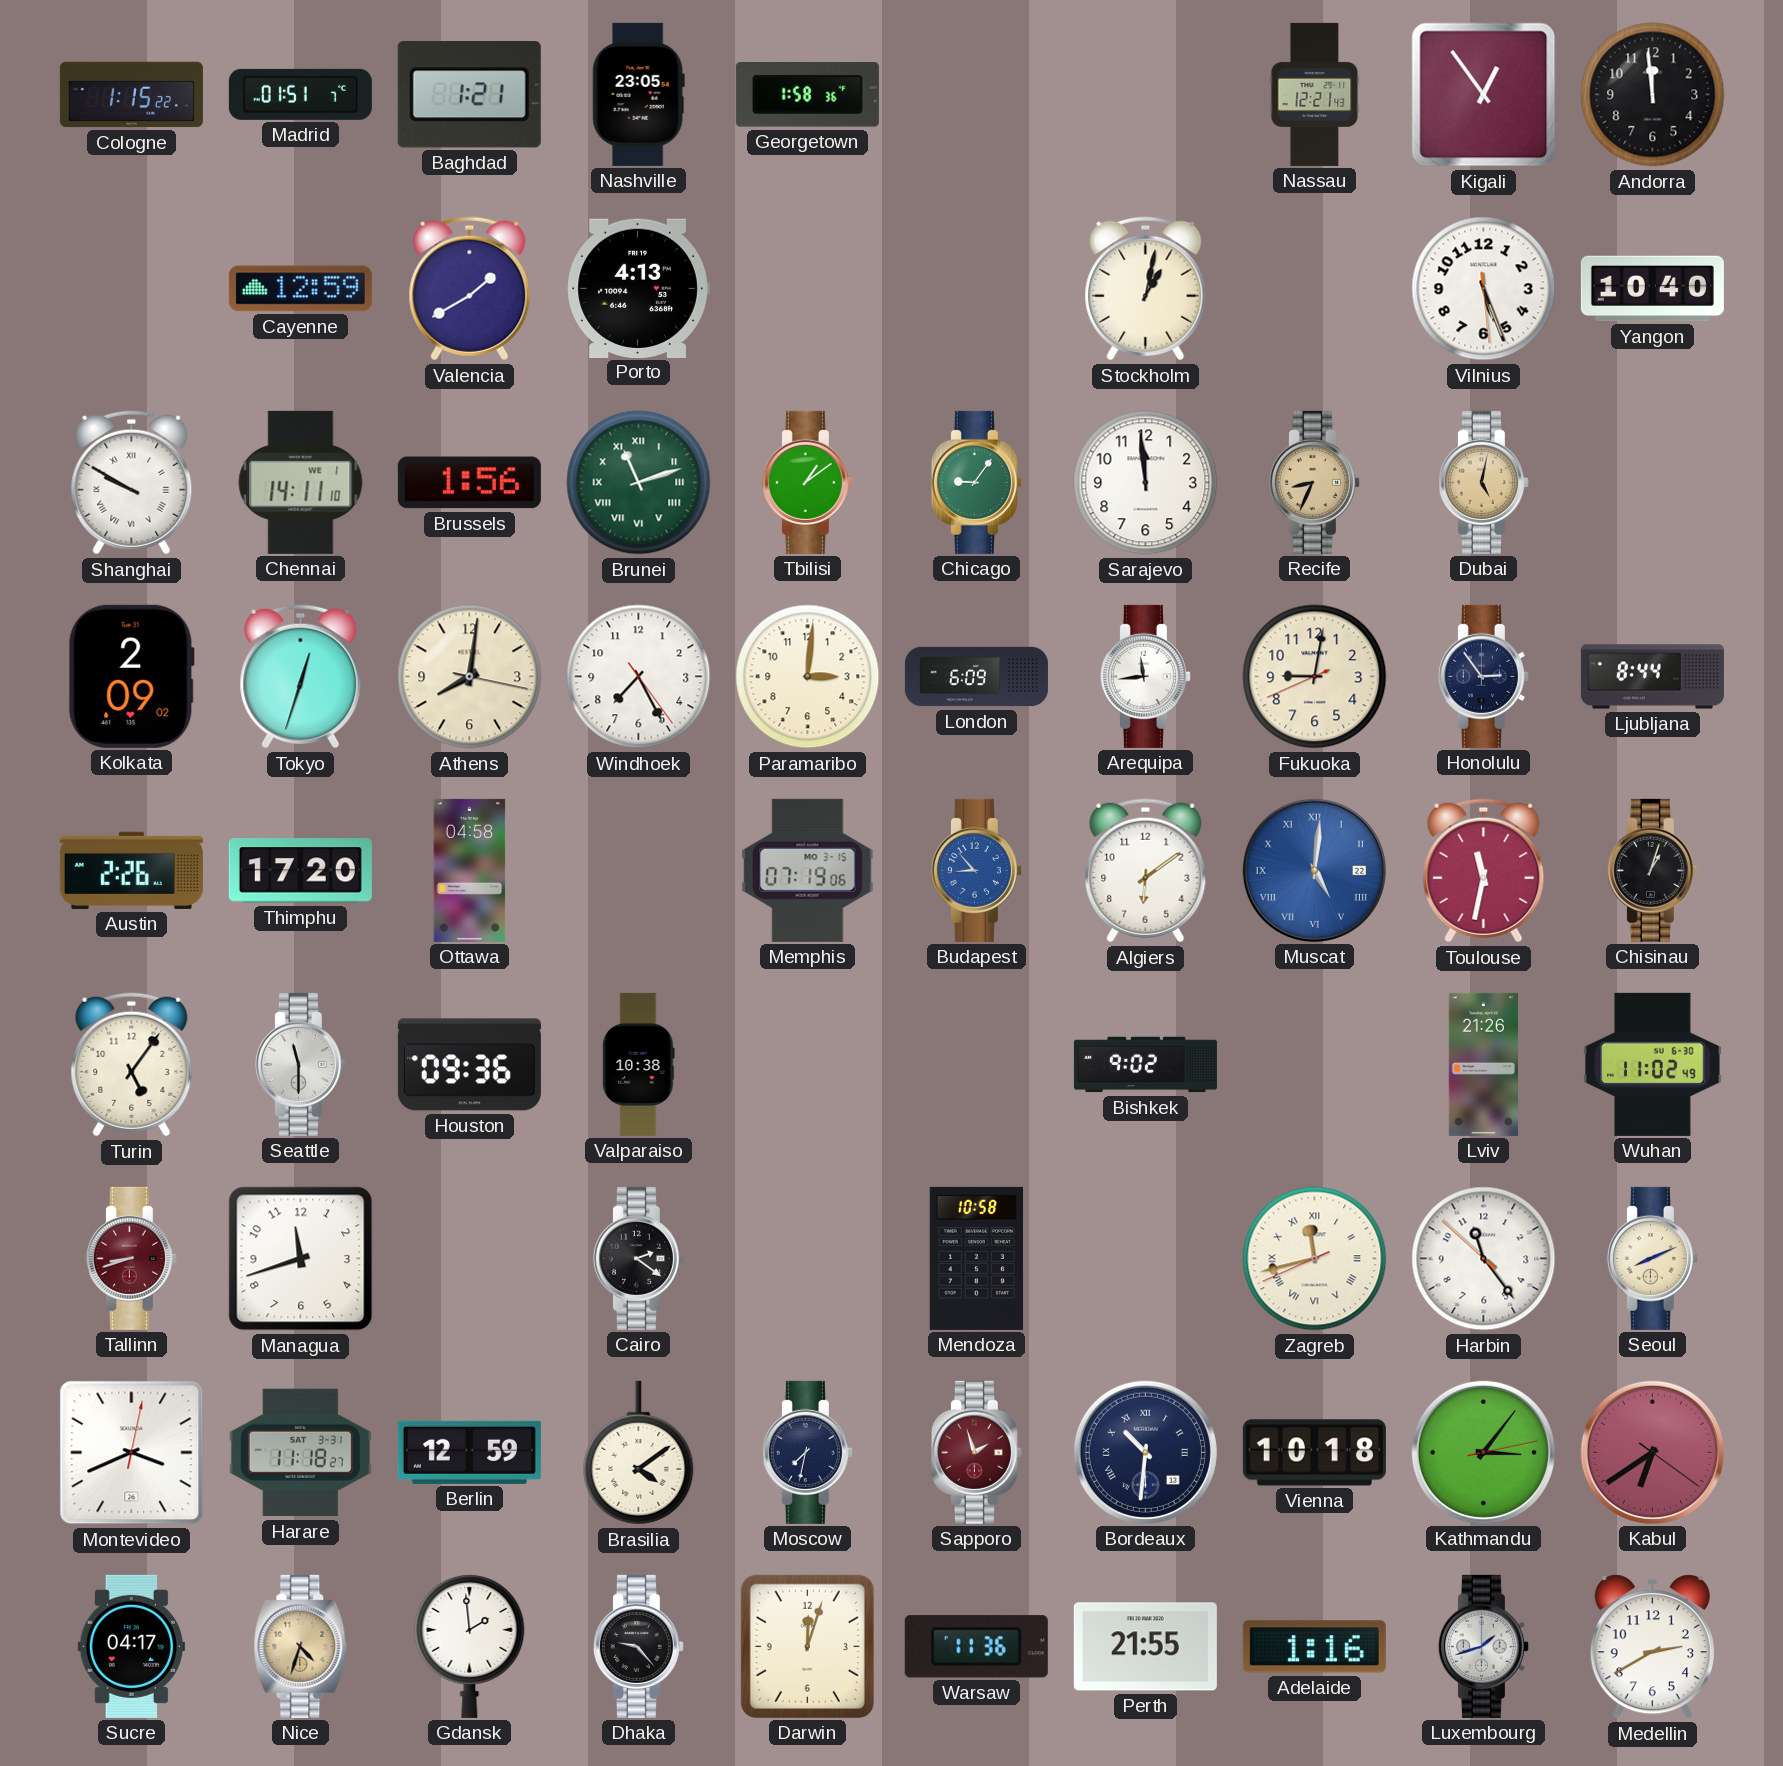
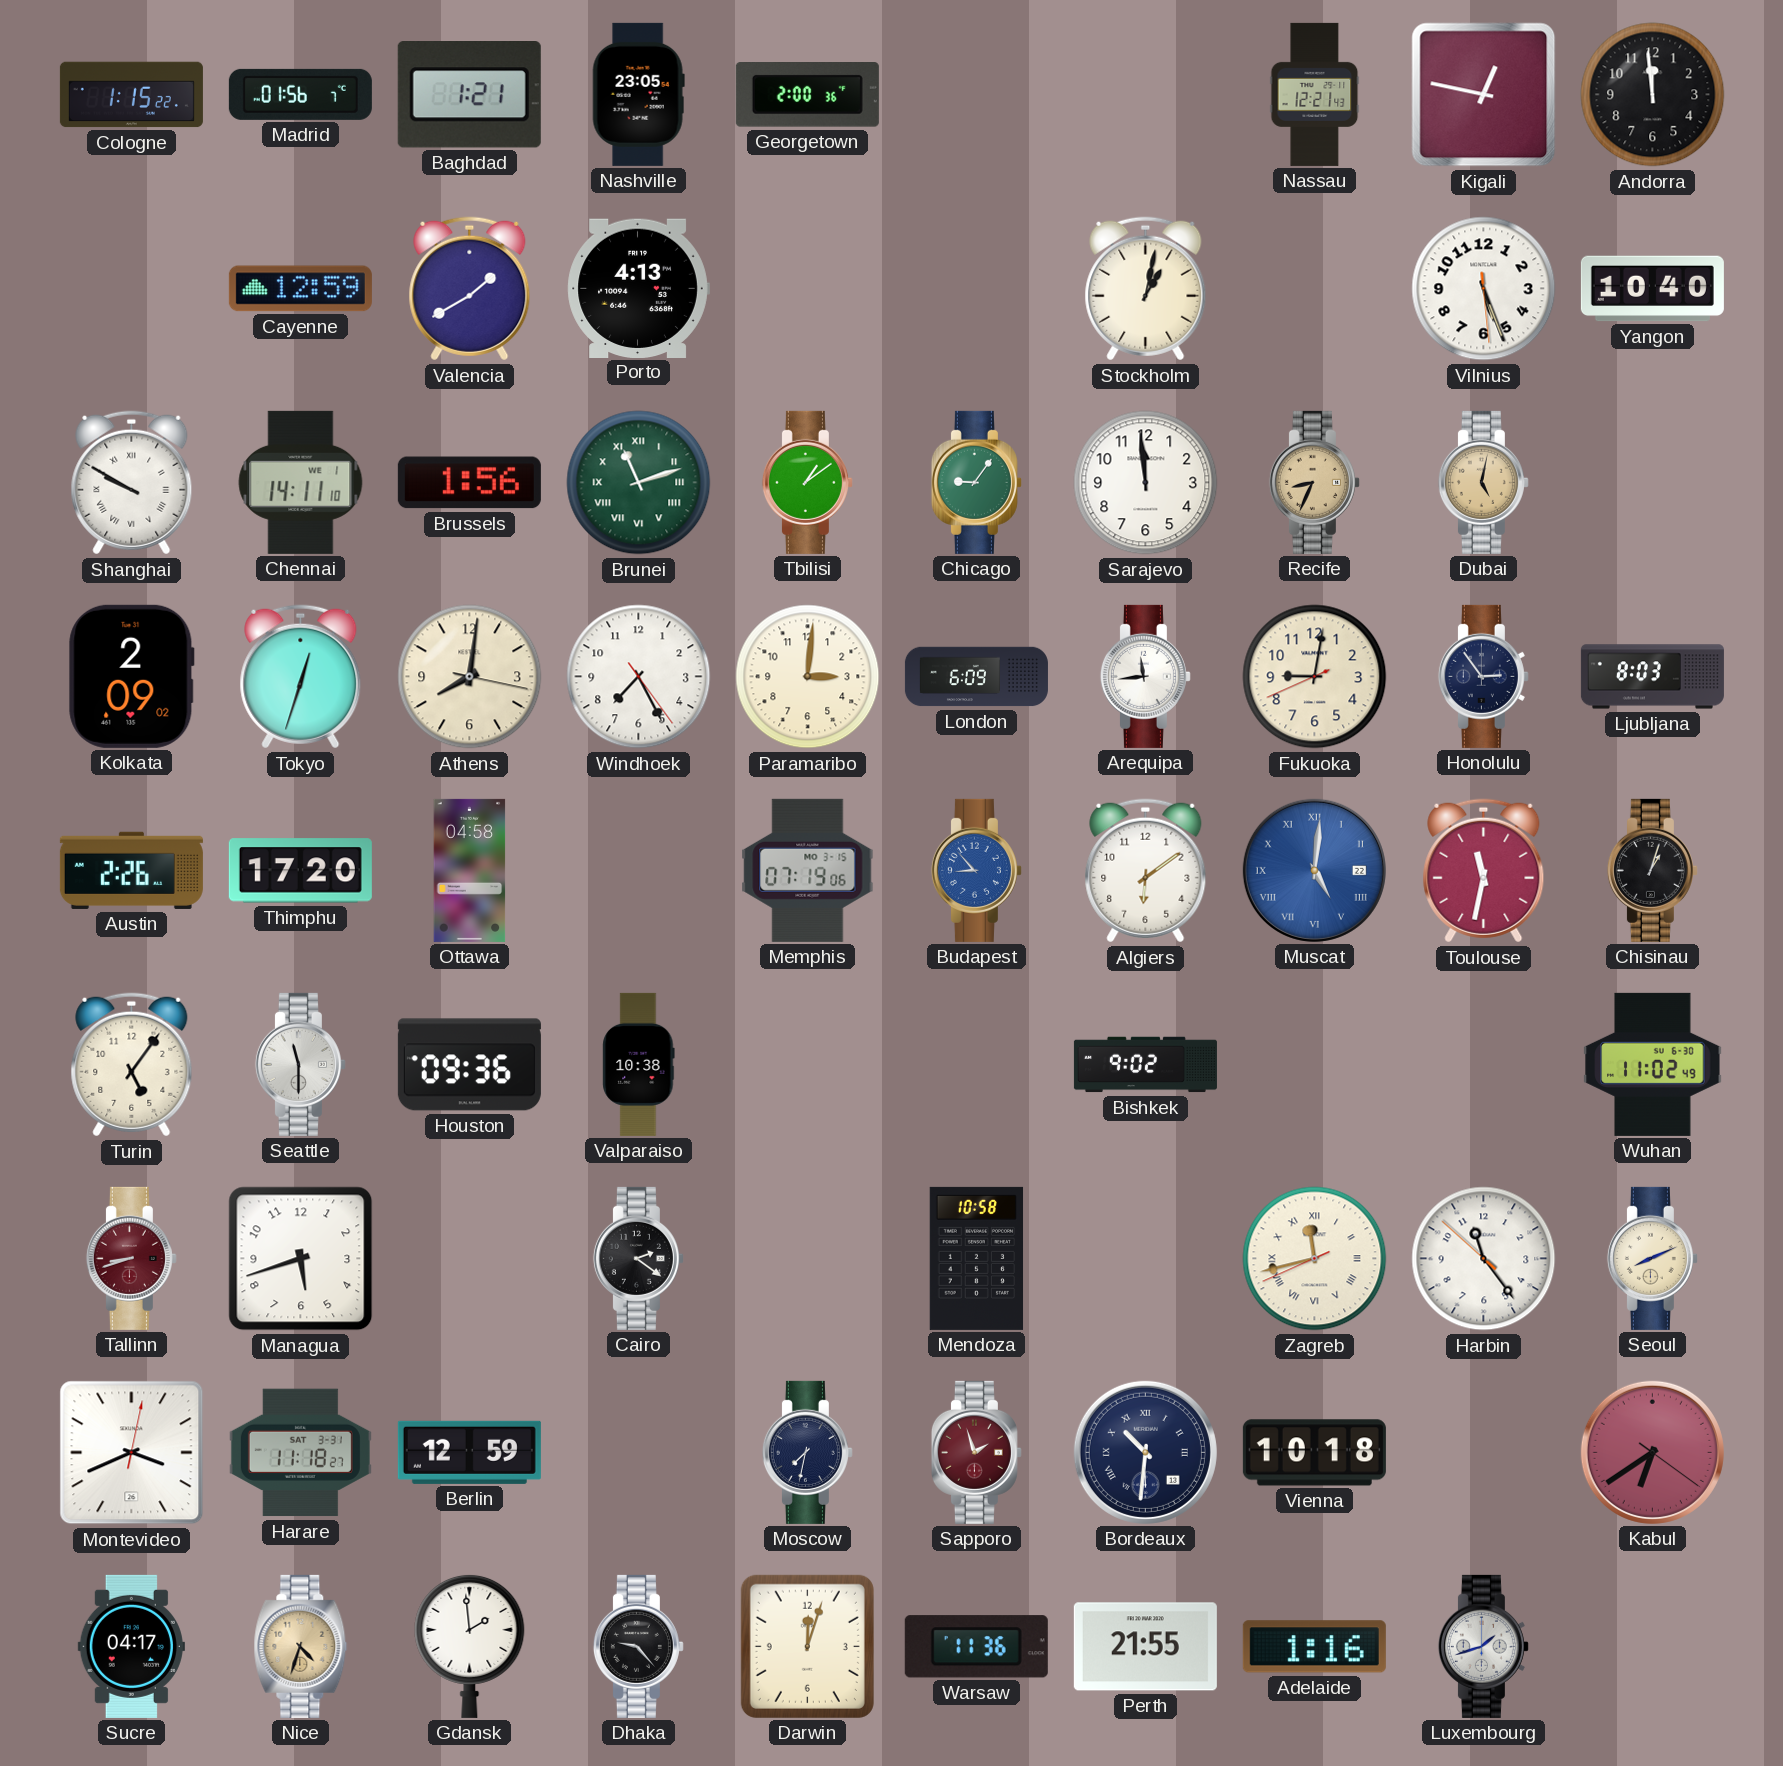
Madrid: 01:51 -> 01:56
Georgetown: 1:58 -> 2:00
Kigali: 12:54 -> 12:47
Ljubljana: 8:44 -> 8:03
Lviv: 21:26 -> none
Managua: 11:42 -> 5:42
Brasilia: 4:09 -> none
Kathmandu: 3:06 -> none
Medellin: 2:40 -> none
